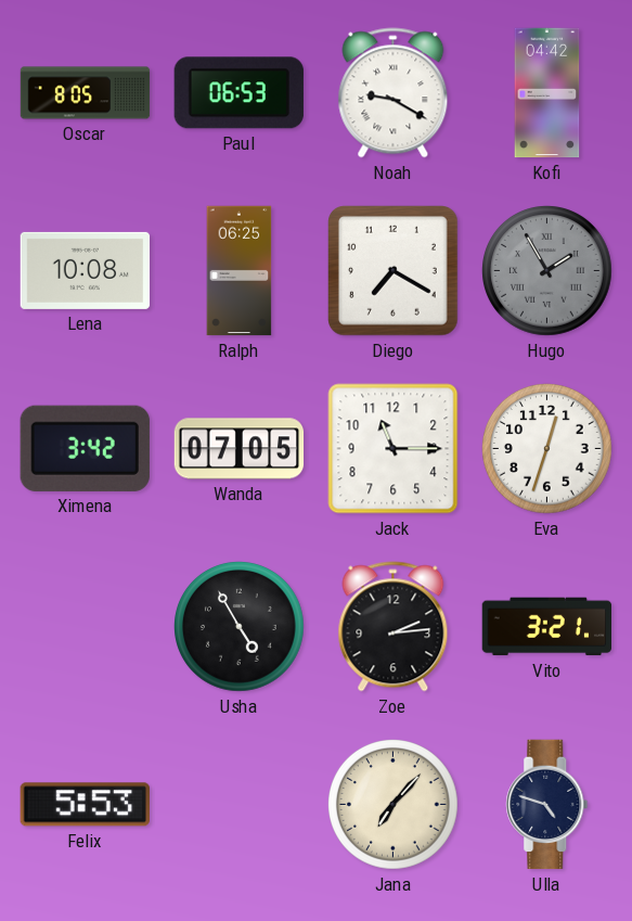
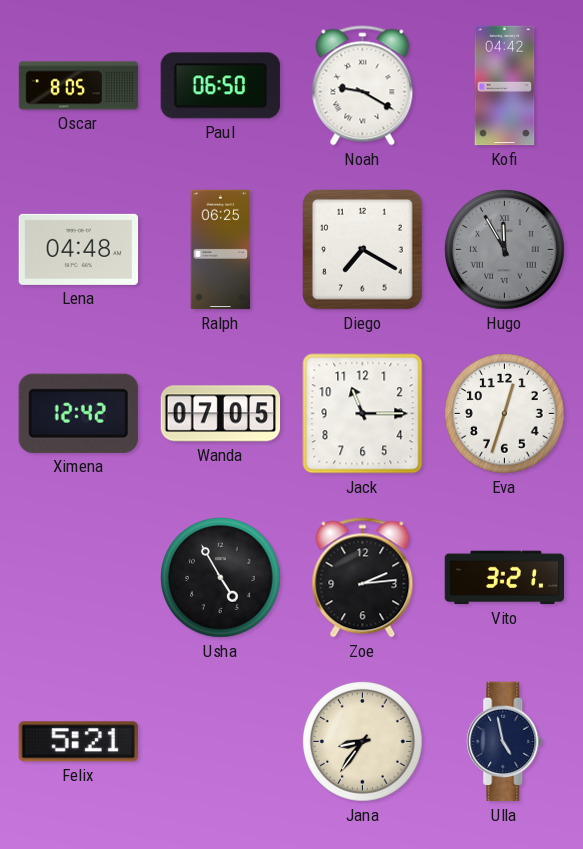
Paul: 06:53 -> 06:50
Lena: 10:08 -> 04:48
Hugo: 1:55 -> 11:55
Ximena: 3:42 -> 12:42
Felix: 5:53 -> 5:21
Jana: 7:07 -> 8:36
Ulla: 4:48 -> 4:58
